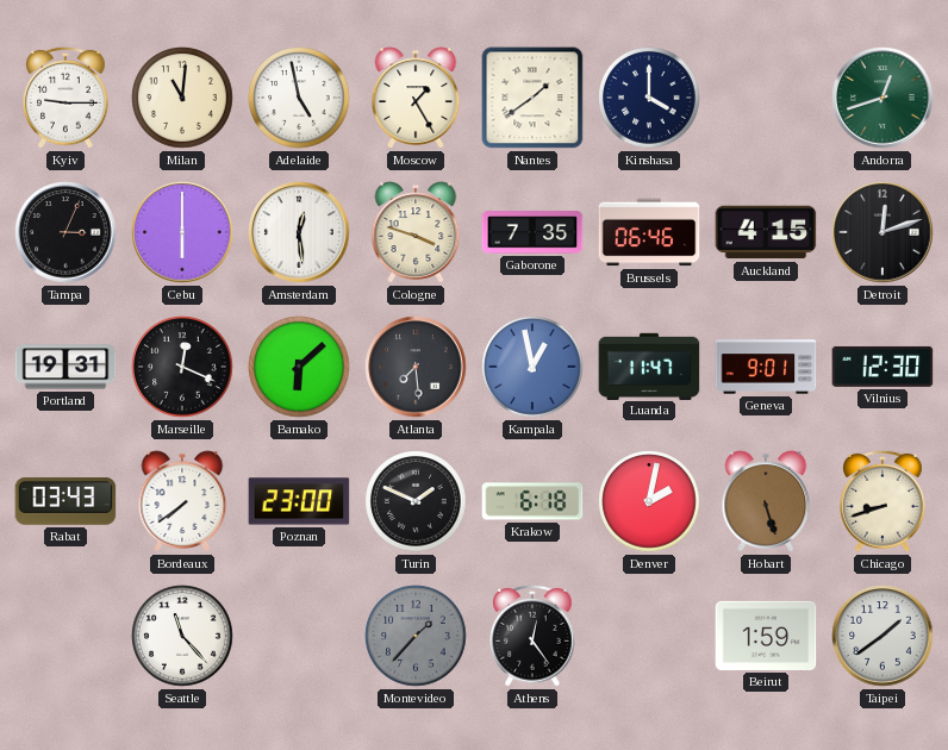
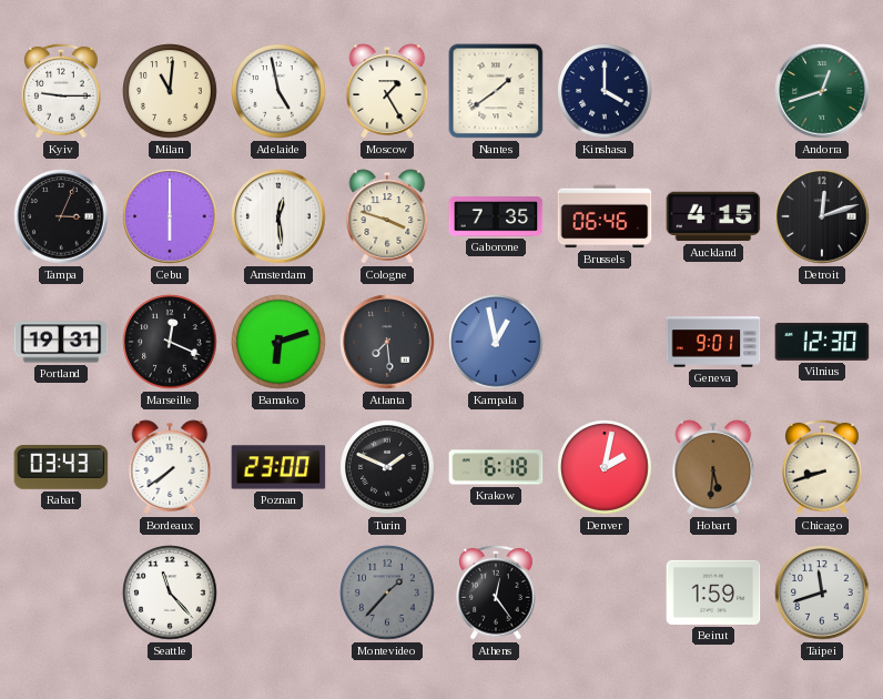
Bamako: 6:08 -> 6:12
Luanda: 11:47 -> none
Hobart: 5:27 -> 5:31
Taipei: 1:39 -> 11:42
